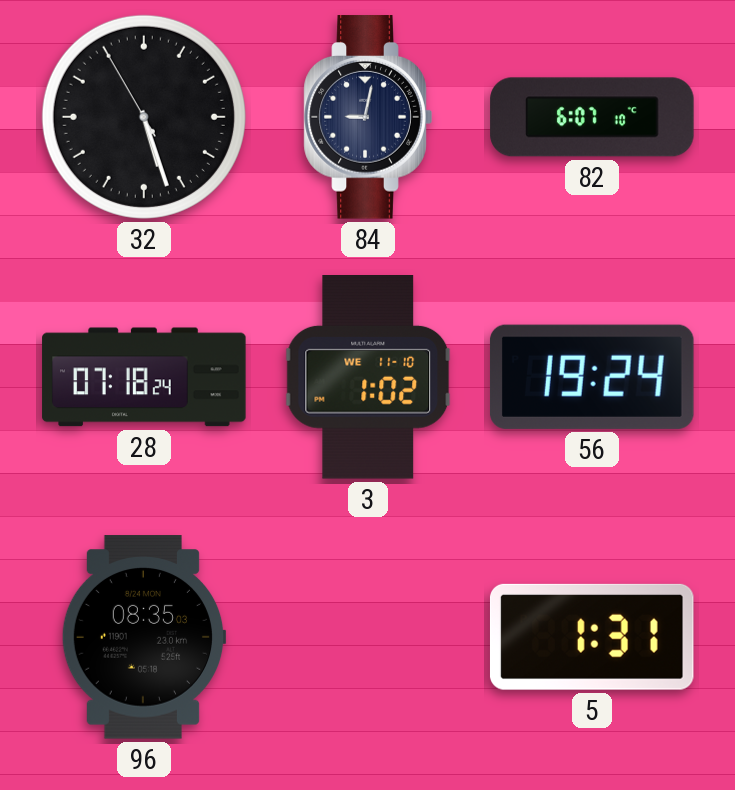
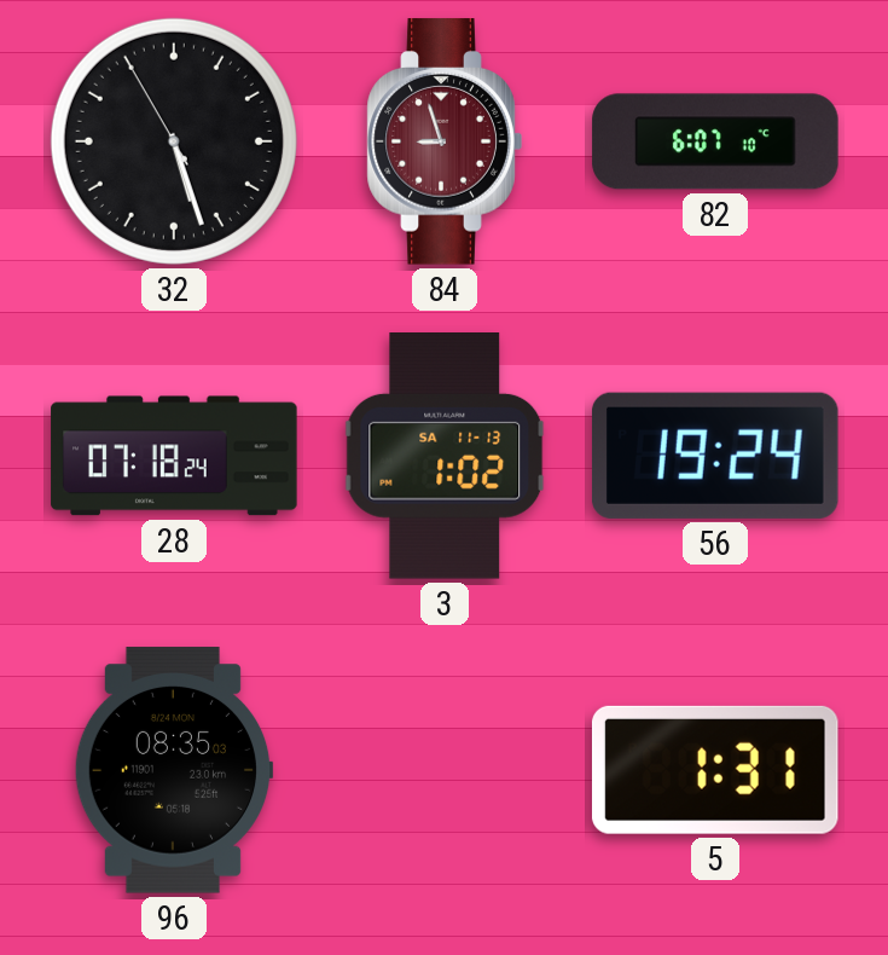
84: 9:02 -> 8:57
84 dial: navy -> burgundy
3 date: WE 11-10 -> SA 11-13
